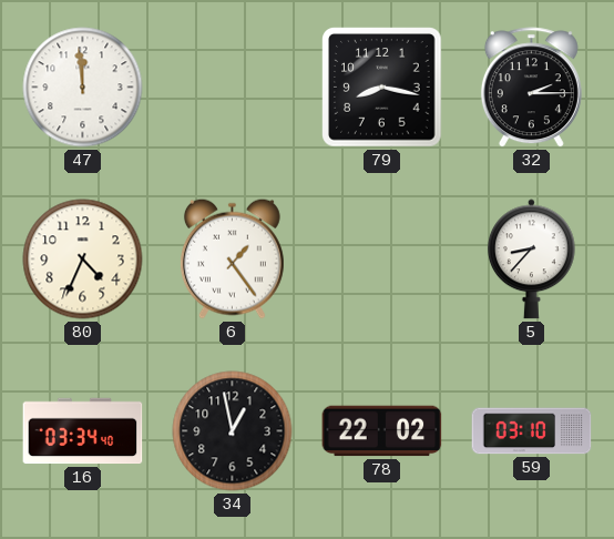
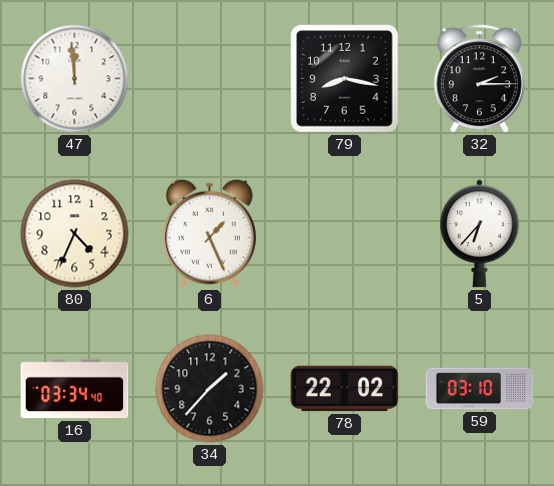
6: 1:24 -> 1:26
5: 8:37 -> 6:37
34: 12:58 -> 1:37
